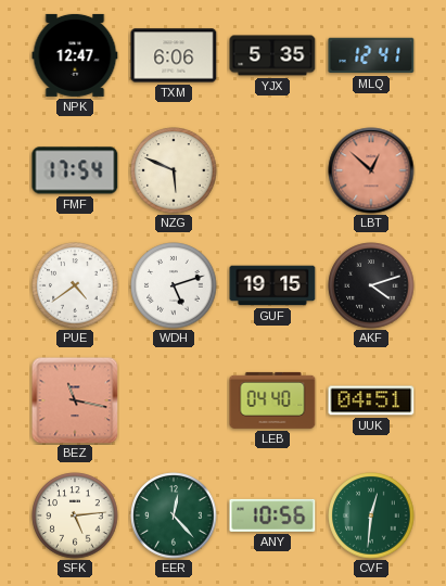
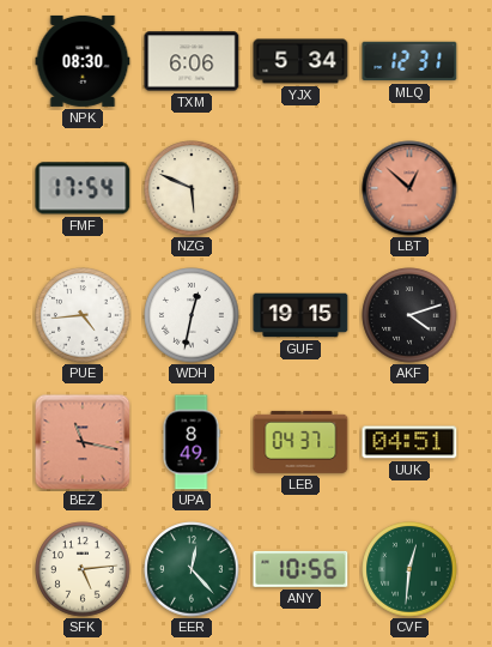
NPK: 12:47 -> 08:30
YJX: 5:35 -> 5:34
MLQ: 12:41 -> 12:31
PUE: 4:39 -> 4:44
WDH: 5:12 -> 12:32
UPA: none -> 8:49
LEB: 04:40 -> 04:37
